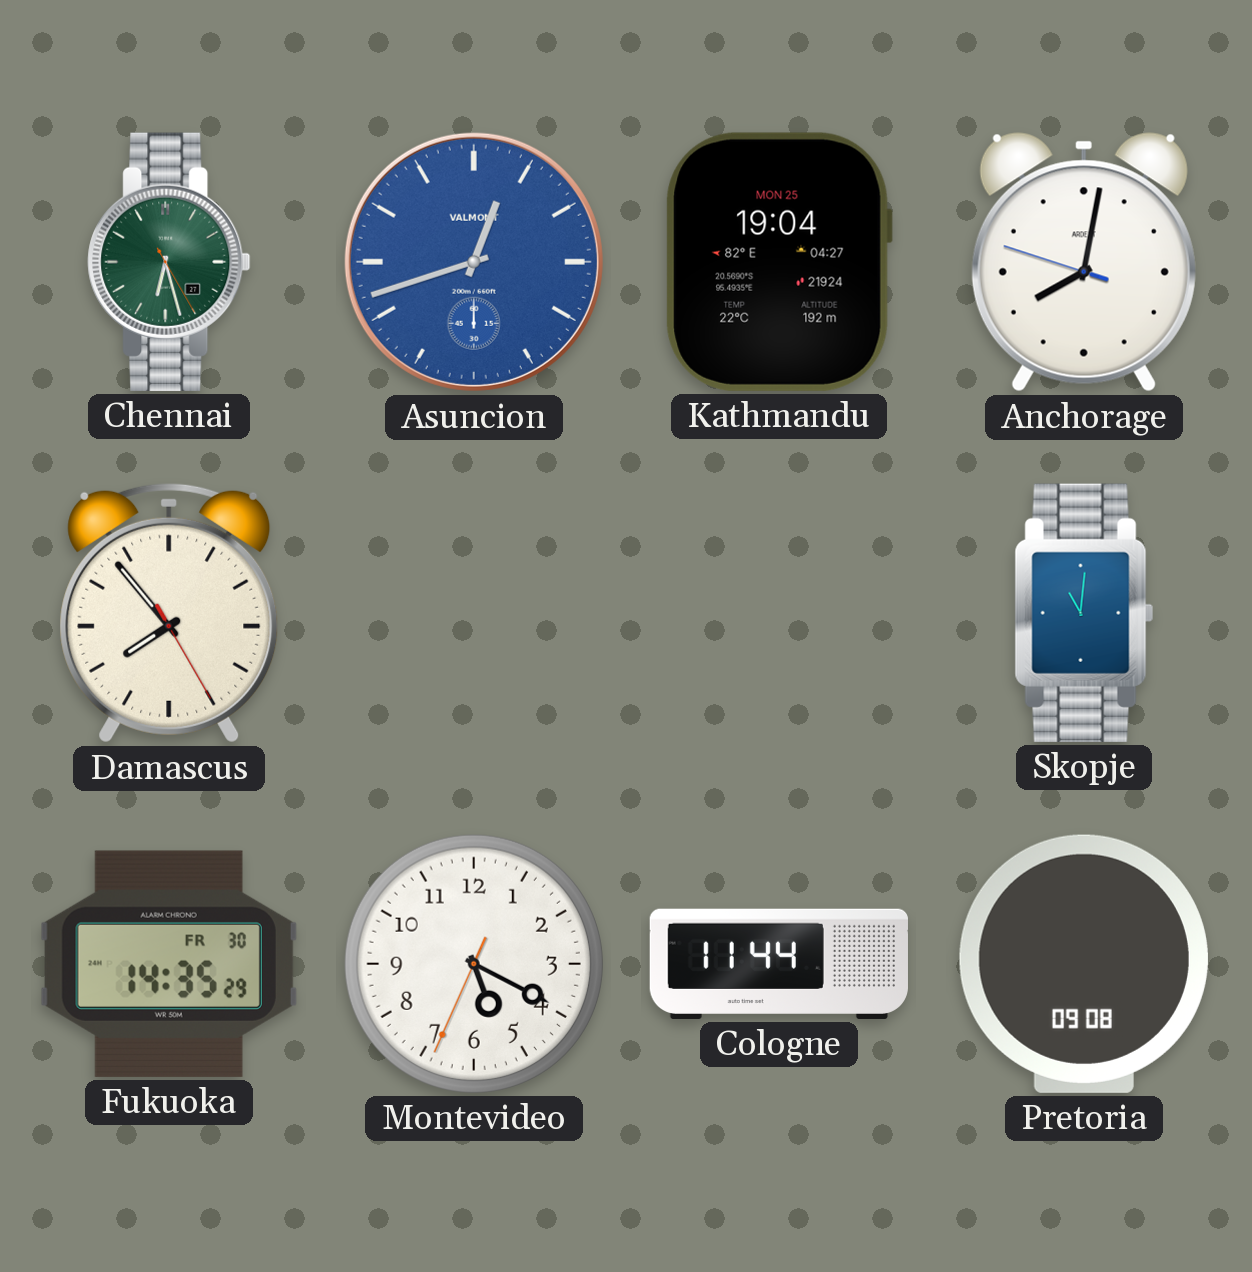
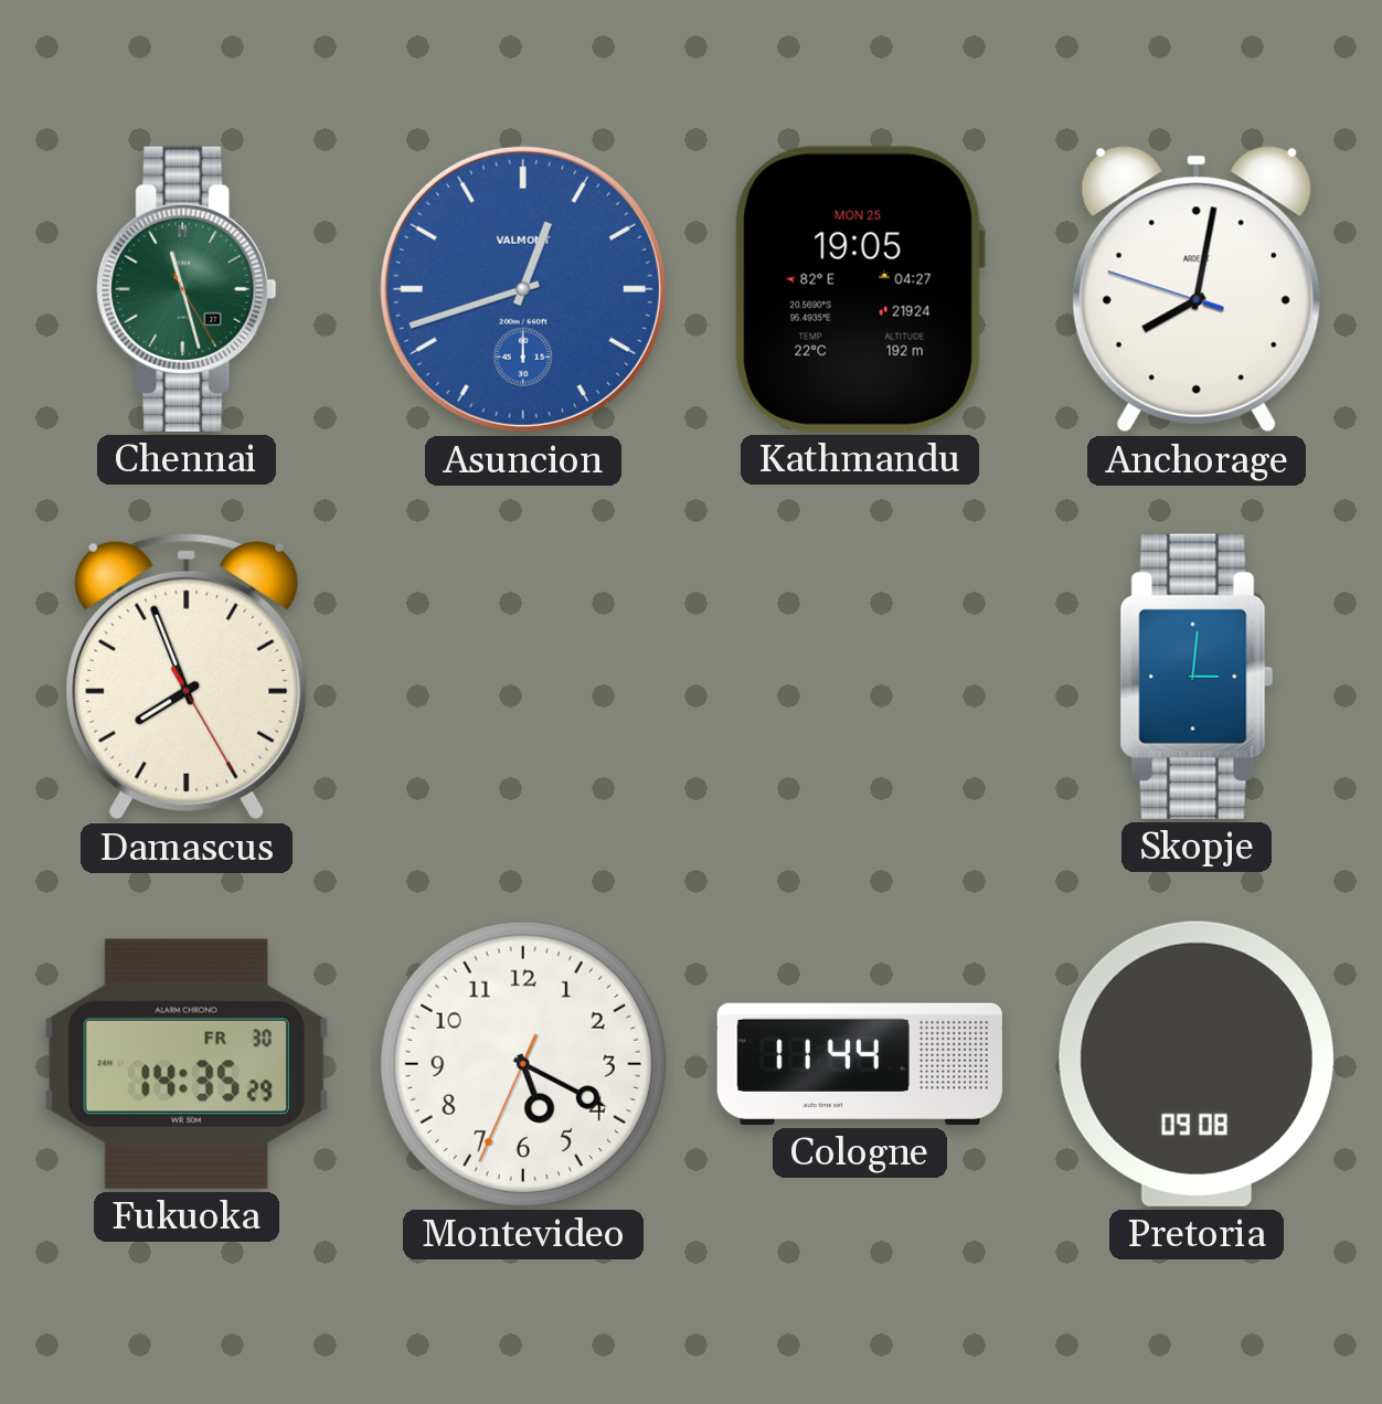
Chennai: 6:27 -> 11:27
Kathmandu: 19:04 -> 19:05
Damascus: 7:53 -> 7:56
Skopje: 11:01 -> 3:01
